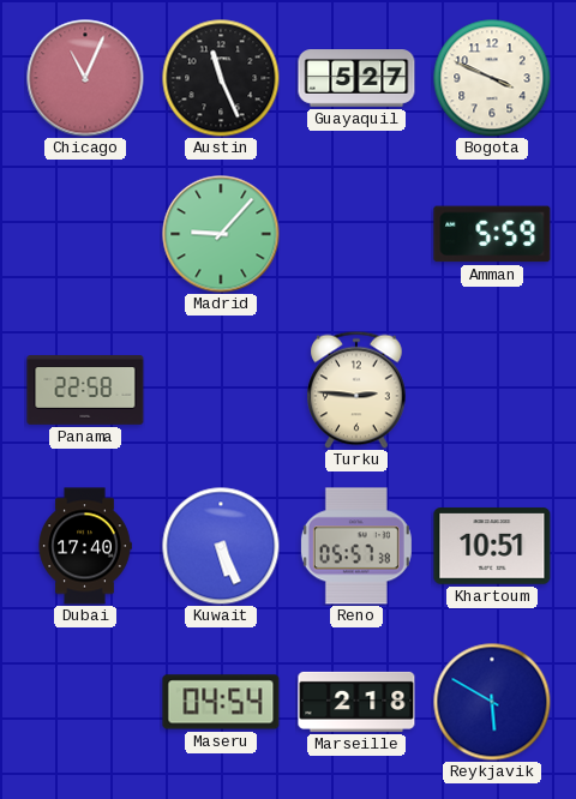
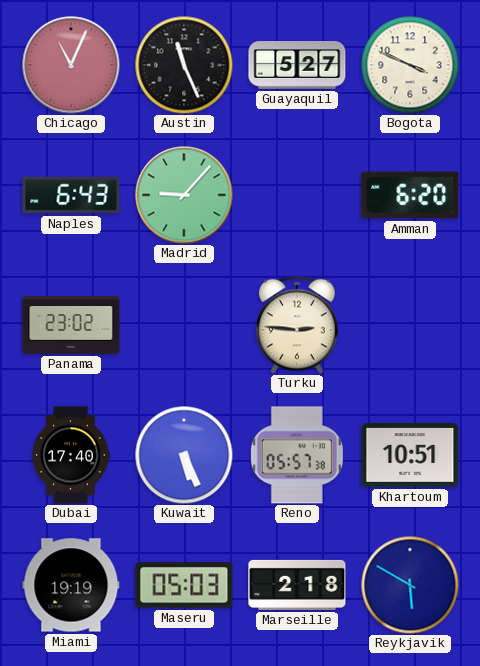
Naples: none -> 6:43
Amman: 5:59 -> 6:20
Panama: 22:58 -> 23:02
Miami: none -> 19:19
Maseru: 04:54 -> 05:03
